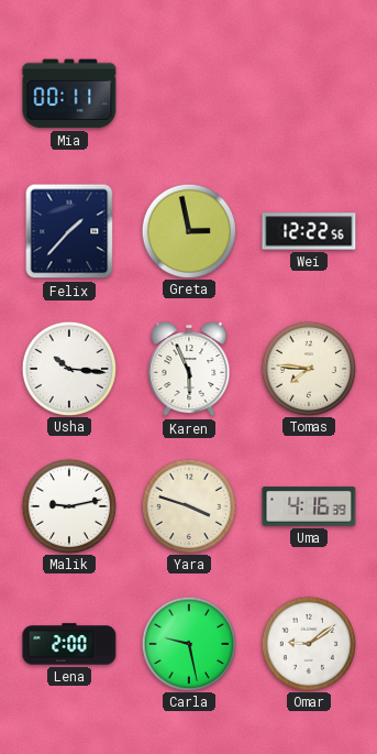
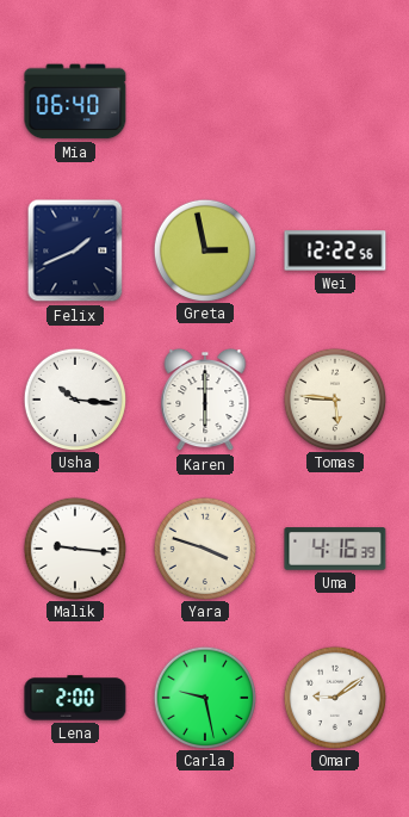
Mia: 00:11 -> 06:40
Felix: 1:37 -> 1:41
Karen: 5:56 -> 6:00
Tomas: 7:46 -> 5:46
Malik: 9:13 -> 9:16
